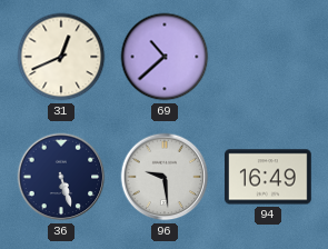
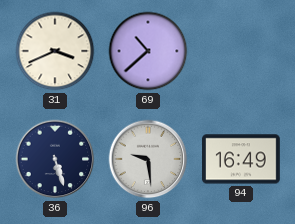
31: 12:41 -> 3:41
